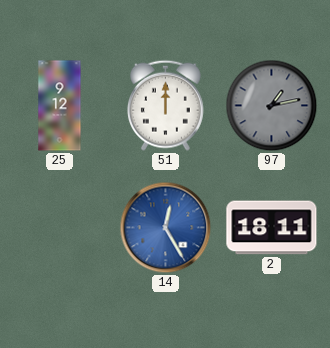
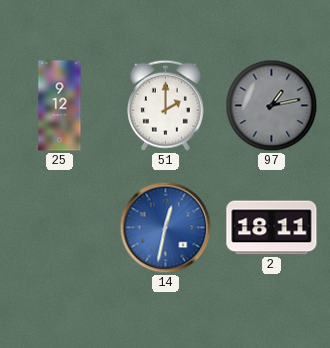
51: 12:00 -> 2:00
14: 12:25 -> 12:32
